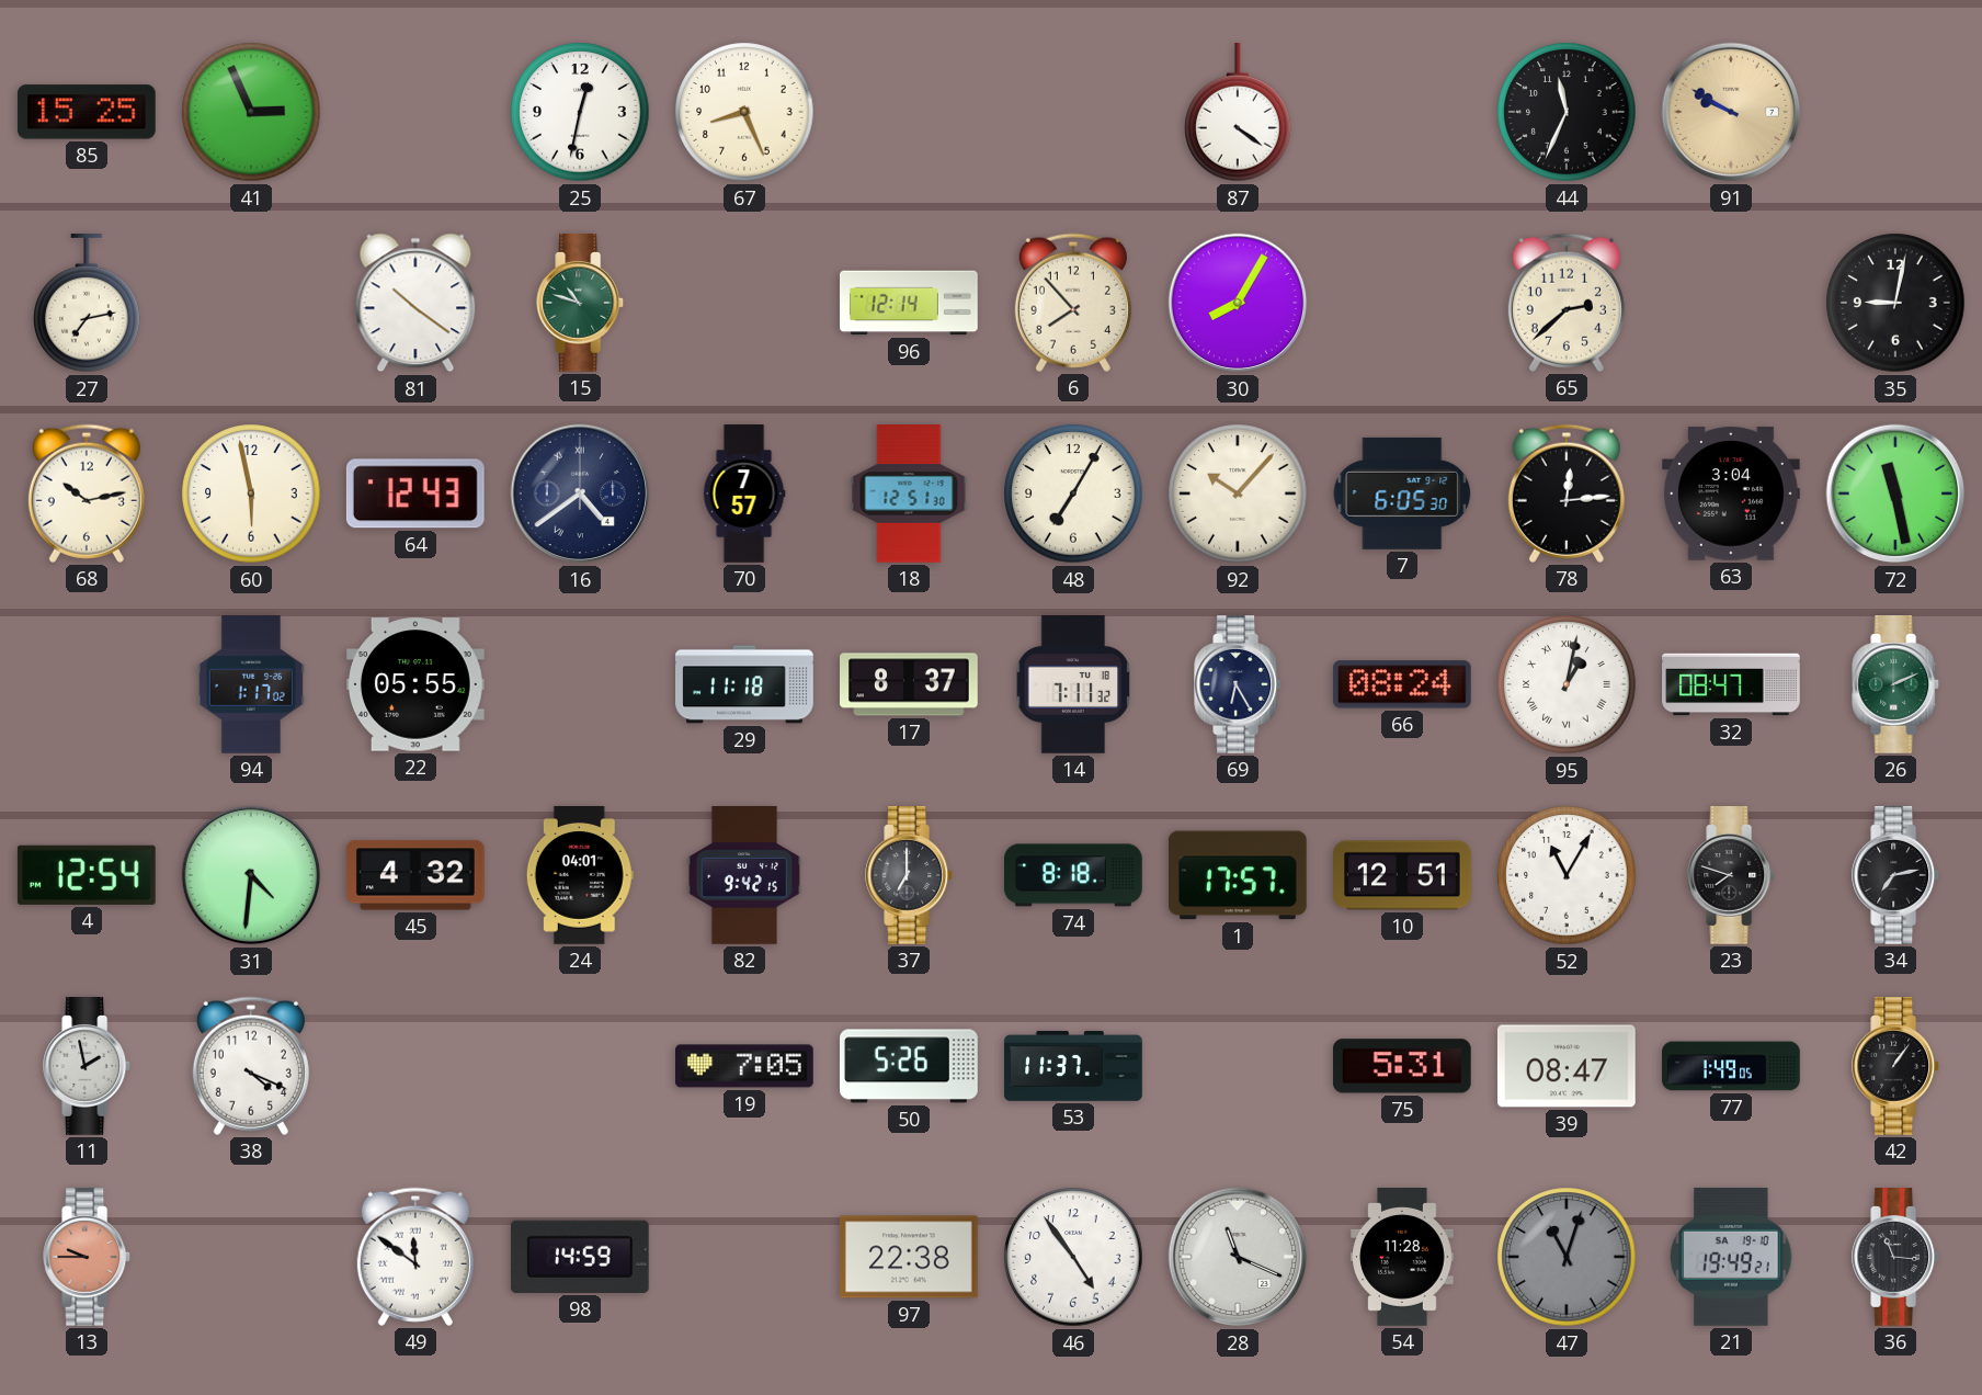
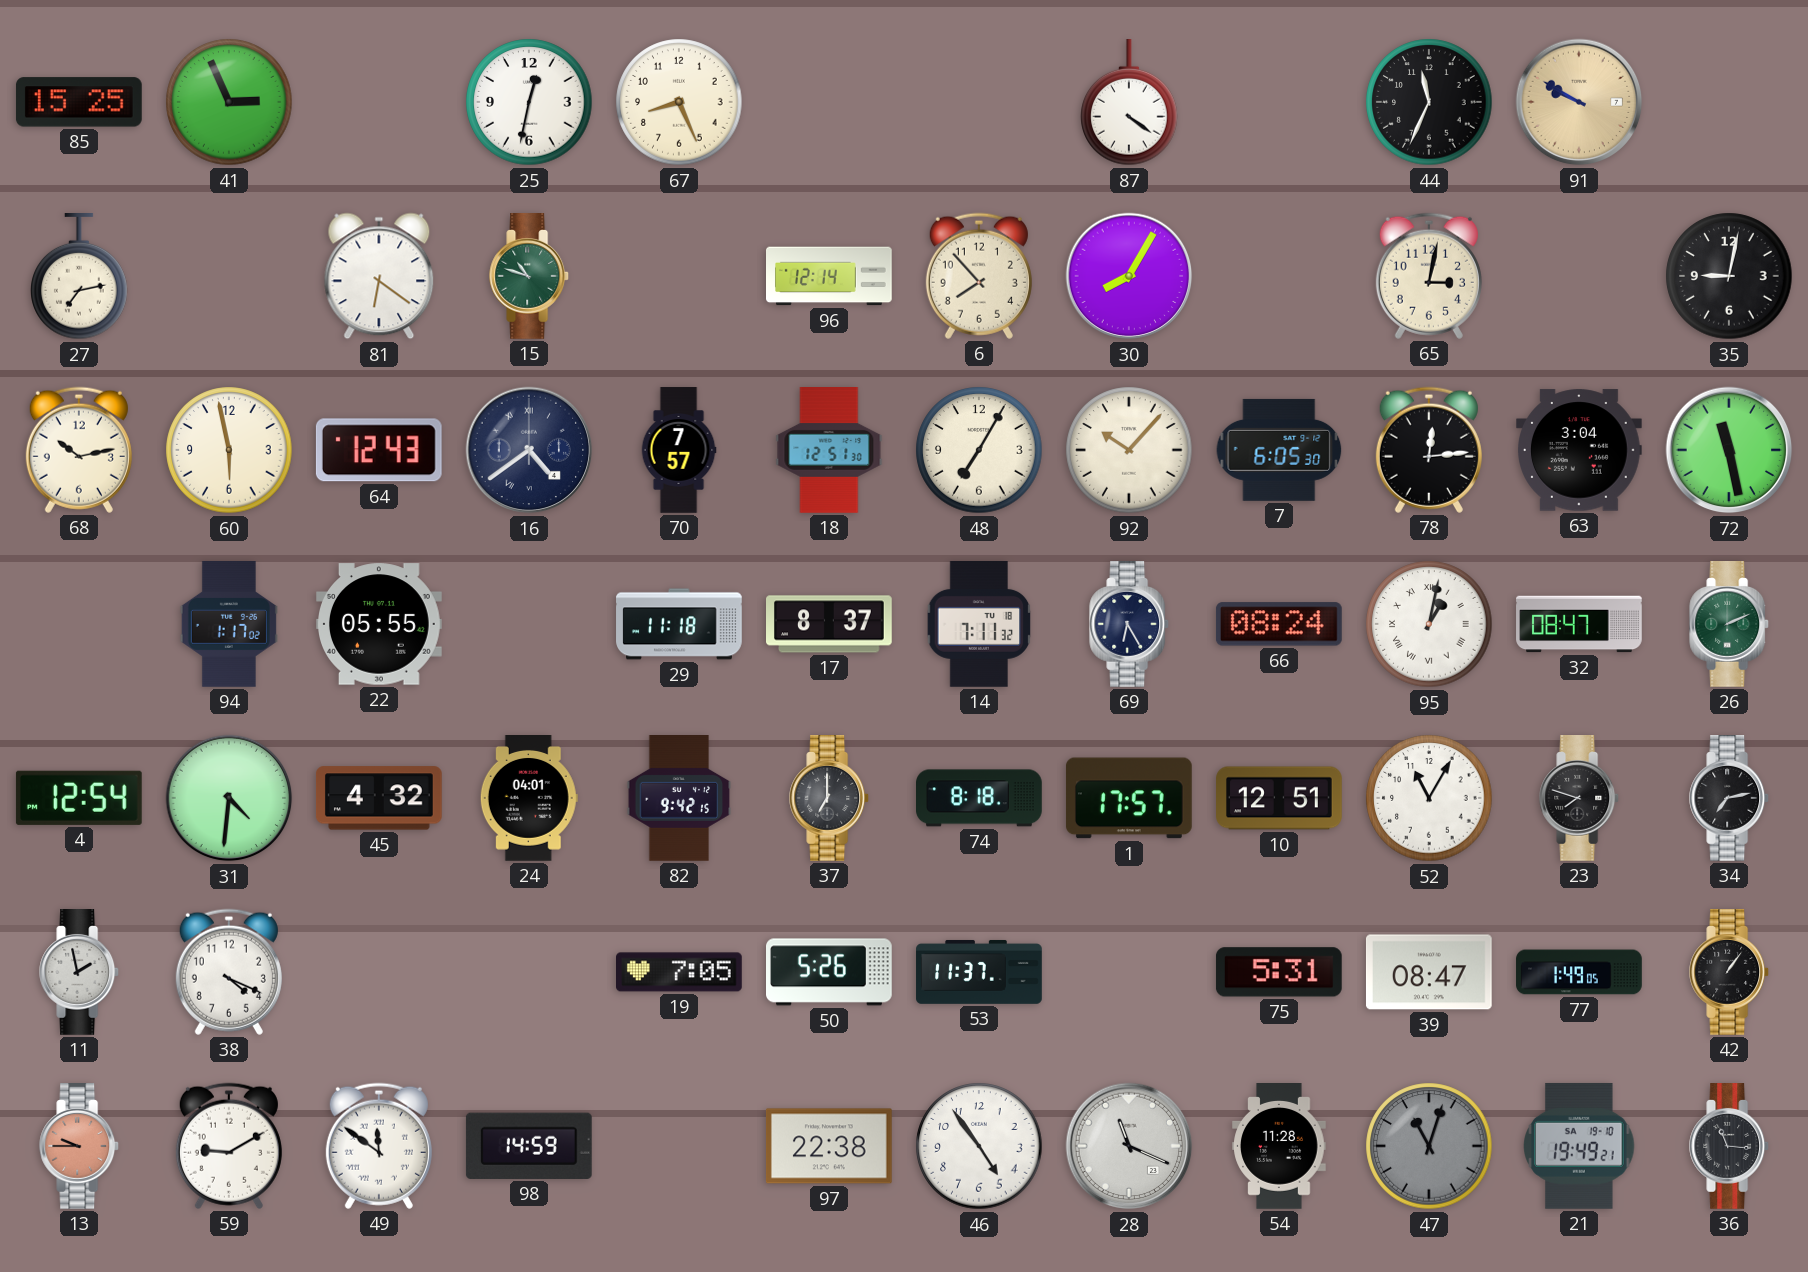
81: 10:21 -> 6:21
65: 2:38 -> 3:02
59: none -> 9:10
